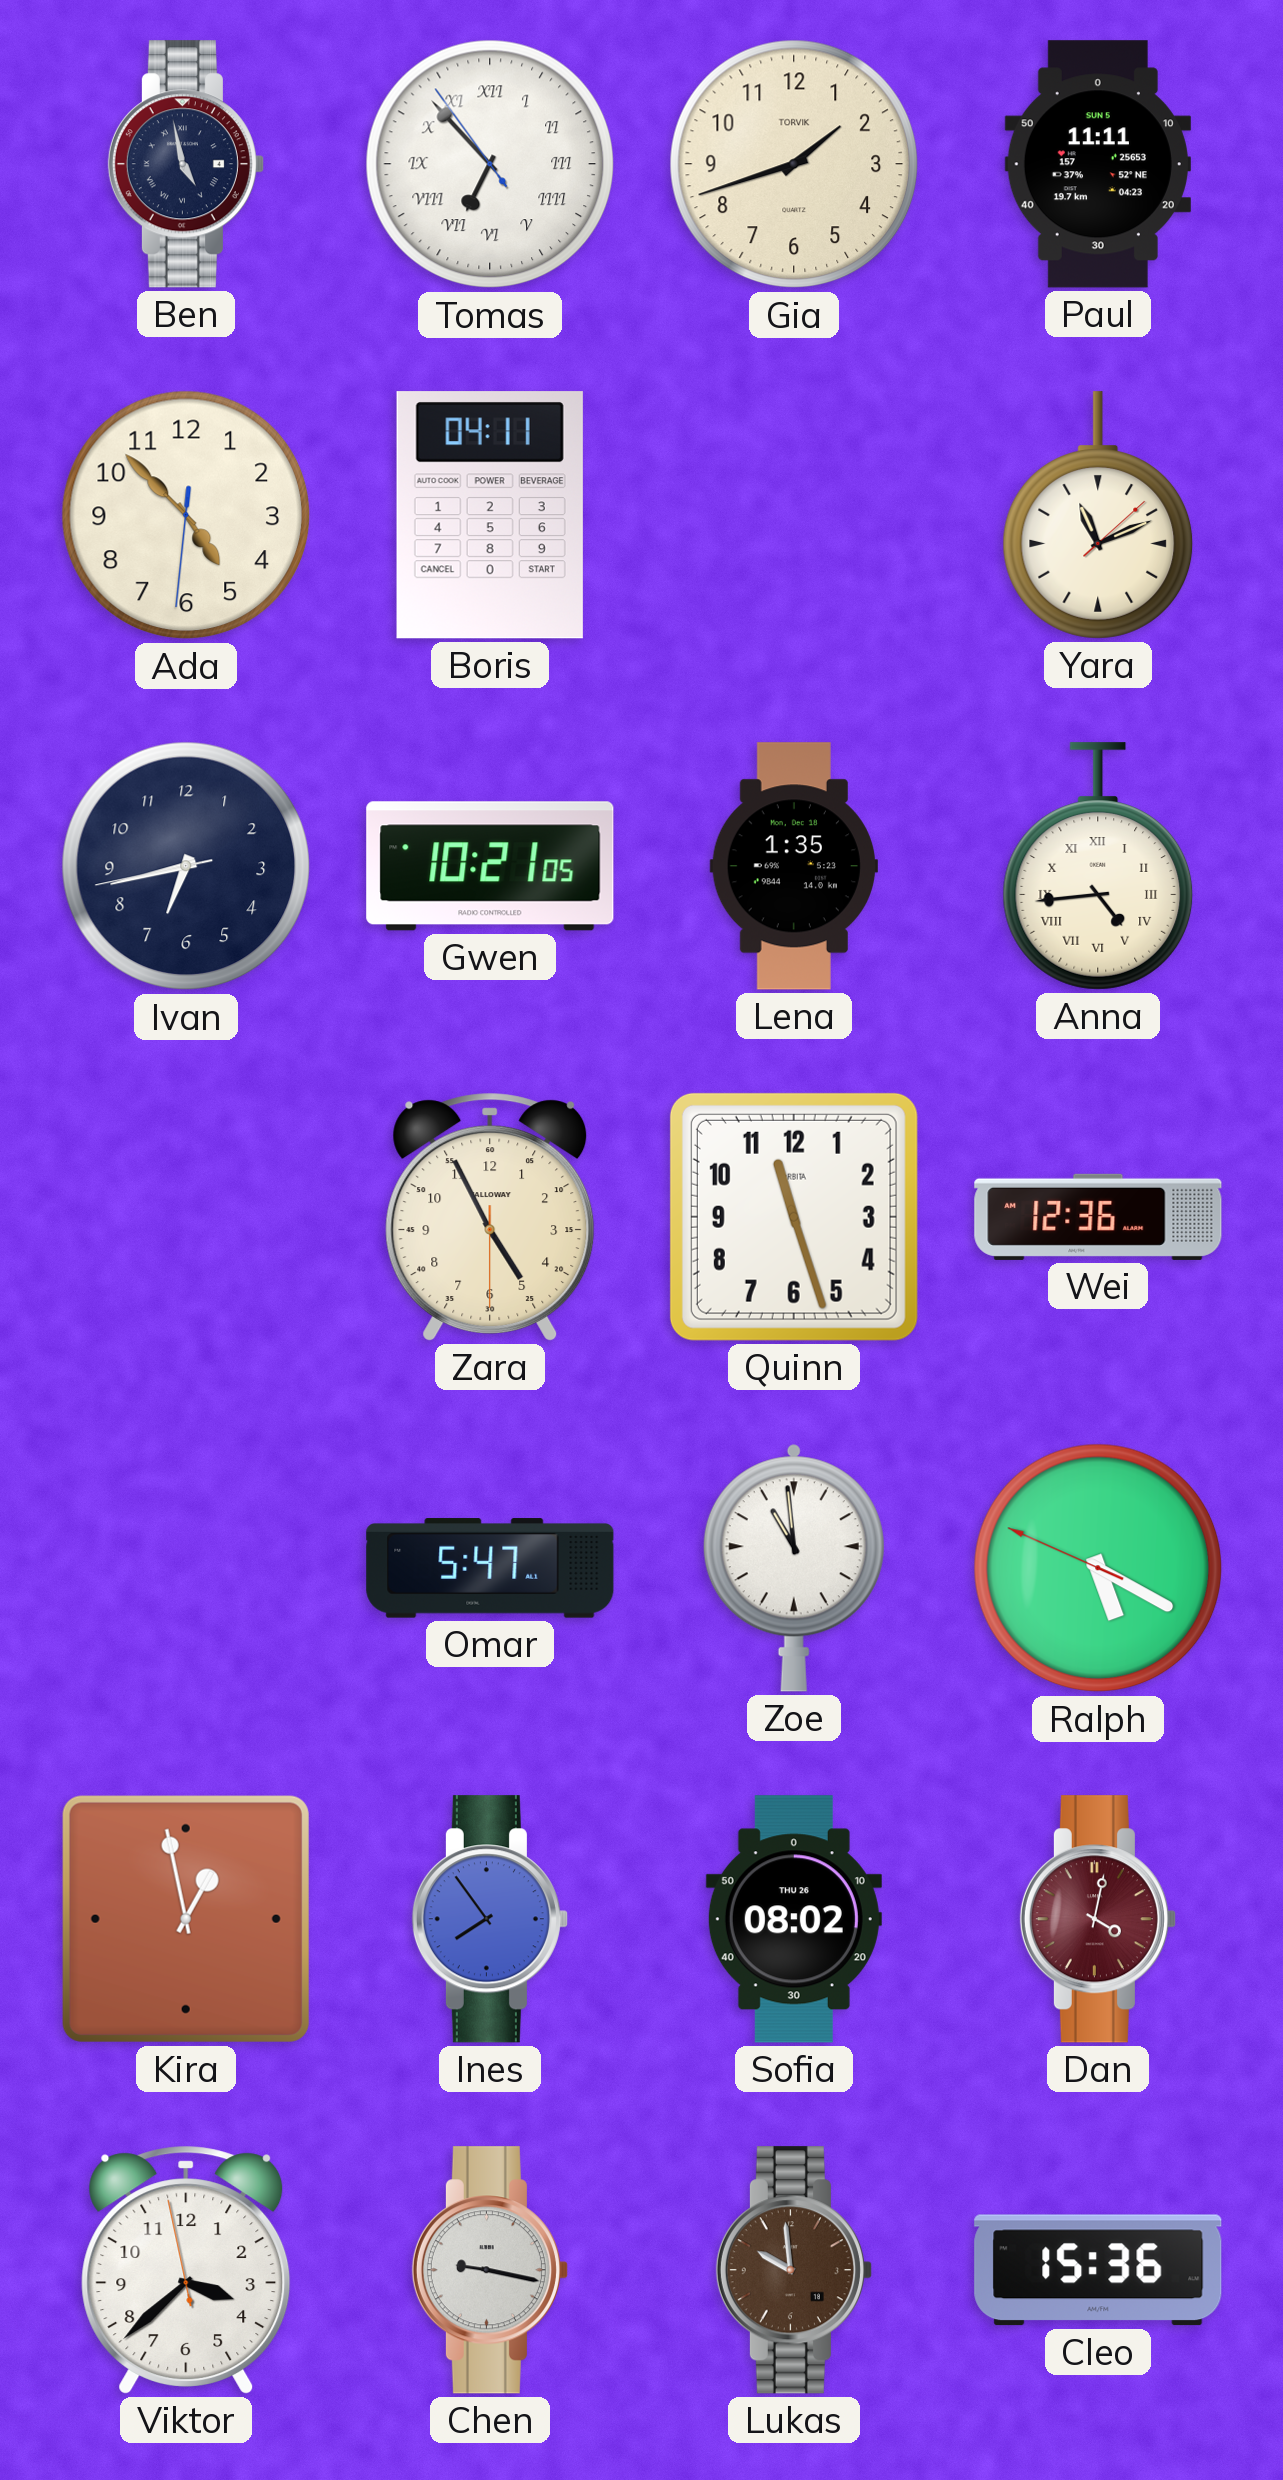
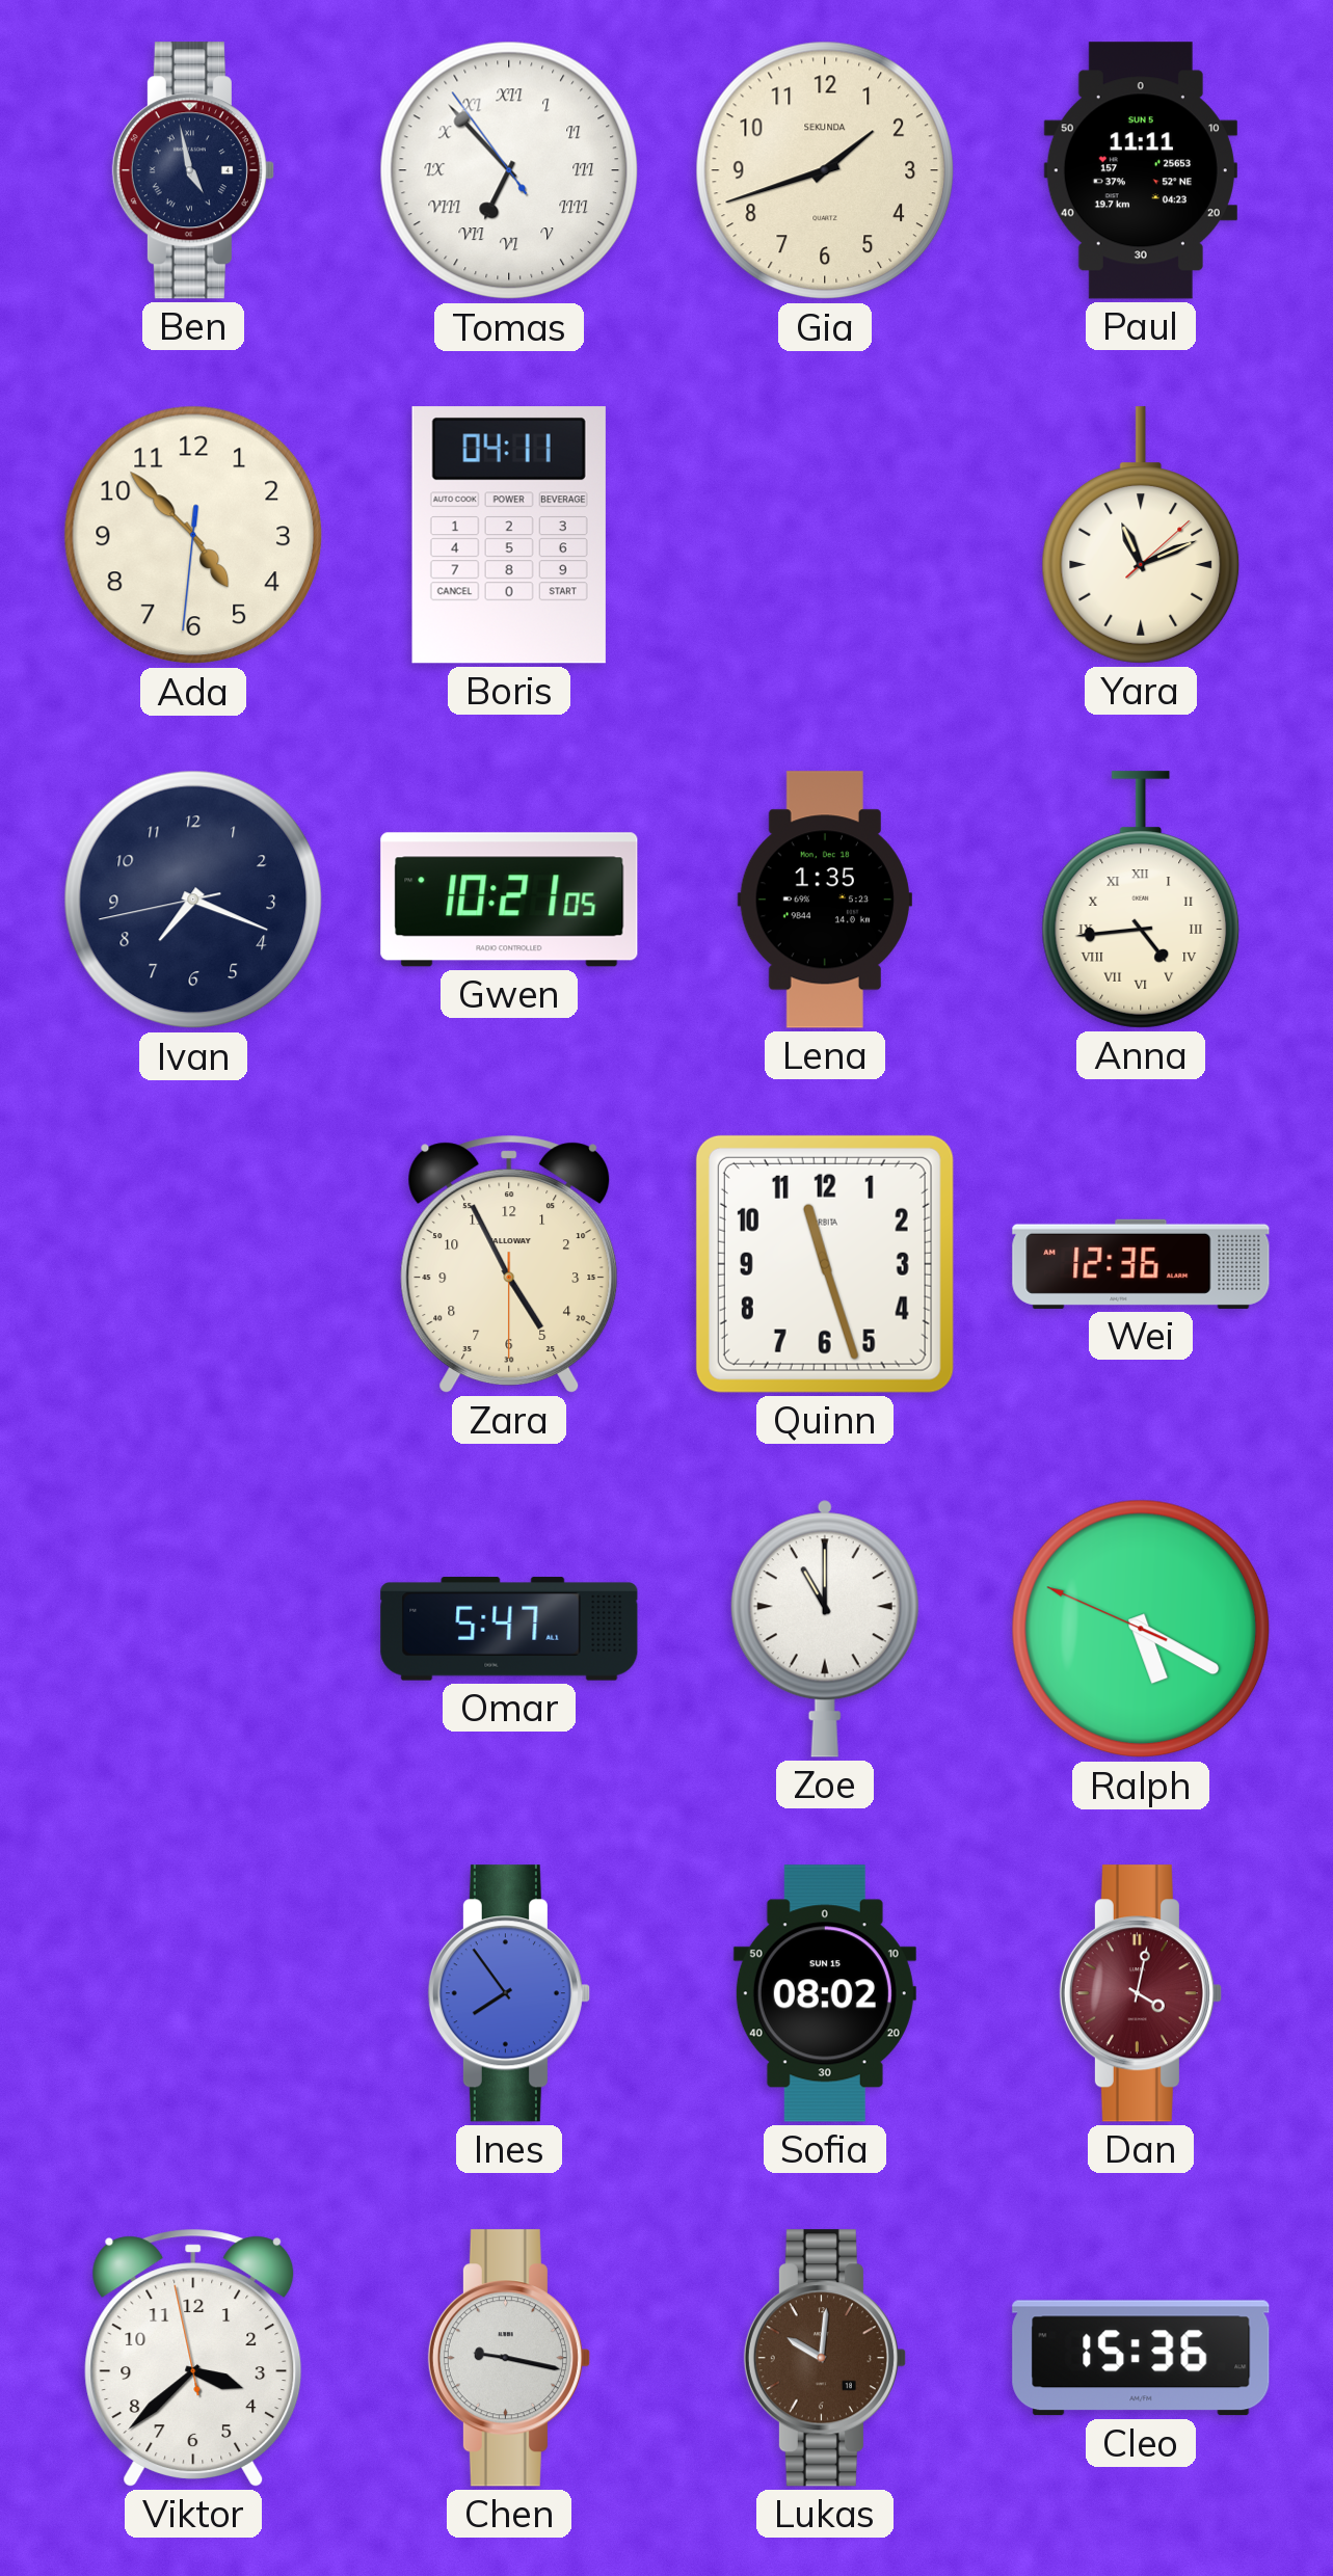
Gia brand: TORVIK -> SEKUNDA
Ivan: 6:42 -> 7:18
Zoe: 10:59 -> 11:00
Kira: 12:58 -> none
Sofia date: THU 26 -> SUN 15
Lukas: 9:59 -> 10:01
